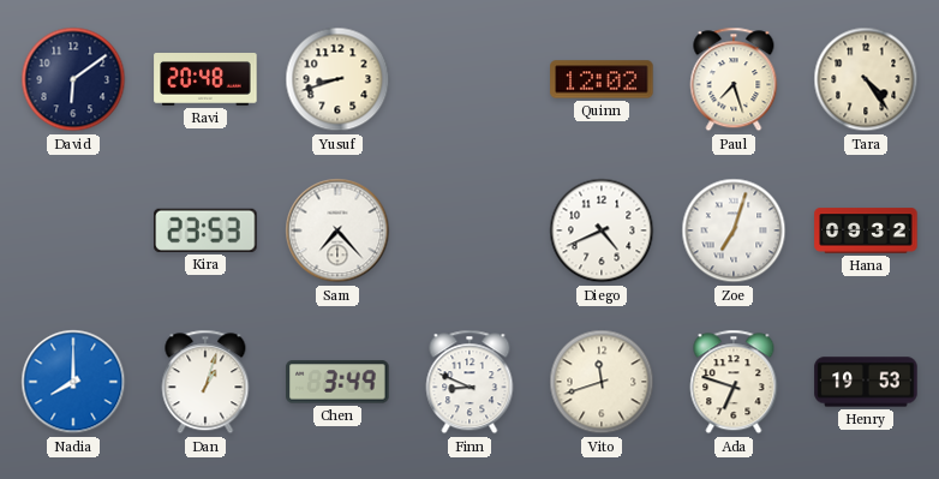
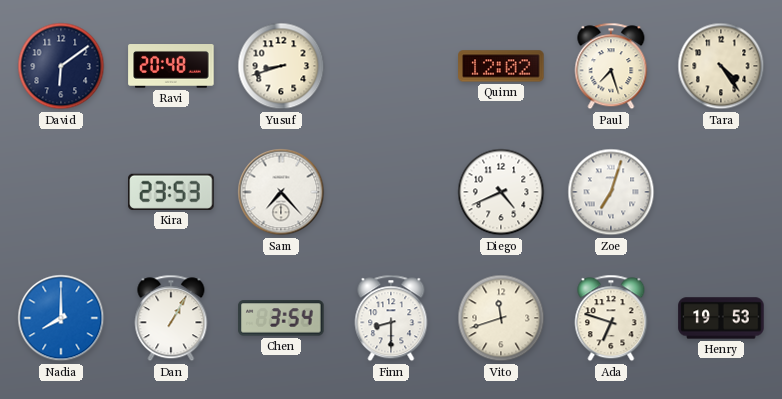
Hana: 09:32 -> none
Dan: 1:03 -> 1:05
Chen: 3:49 -> 3:54
Finn: 8:49 -> 8:30
